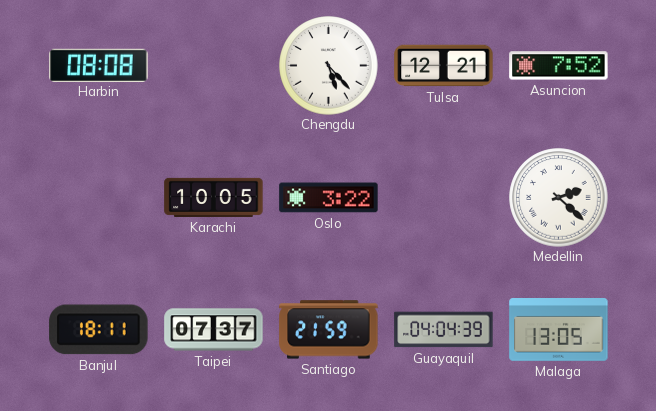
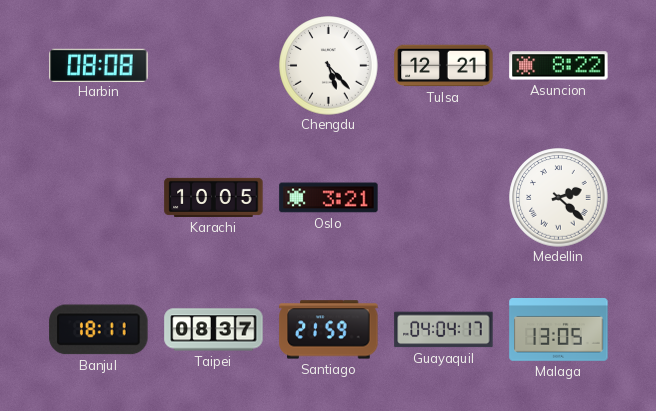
Asuncion: 7:52 -> 8:22
Oslo: 3:22 -> 3:21
Taipei: 07:37 -> 08:37
Guayaquil: 04:04:39 -> 04:04:17
